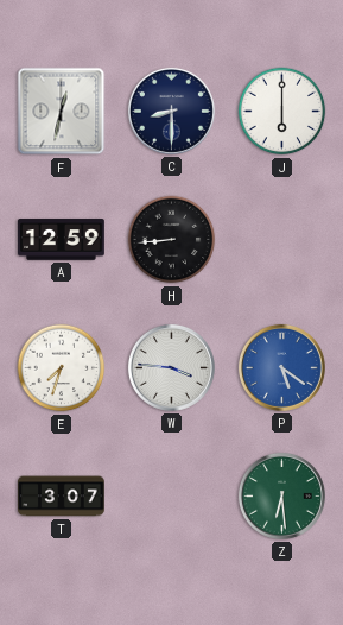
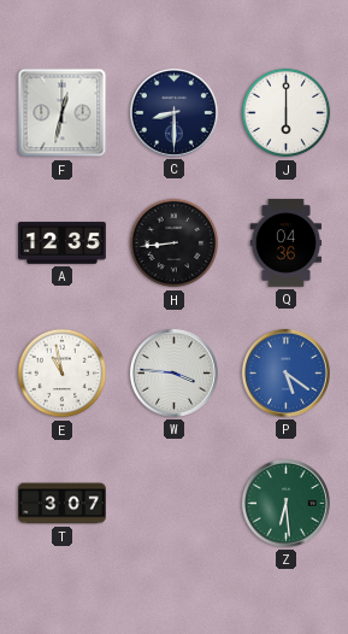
A: 12:59 -> 12:35
Q: none -> 04:36
E: 7:33 -> 10:58
